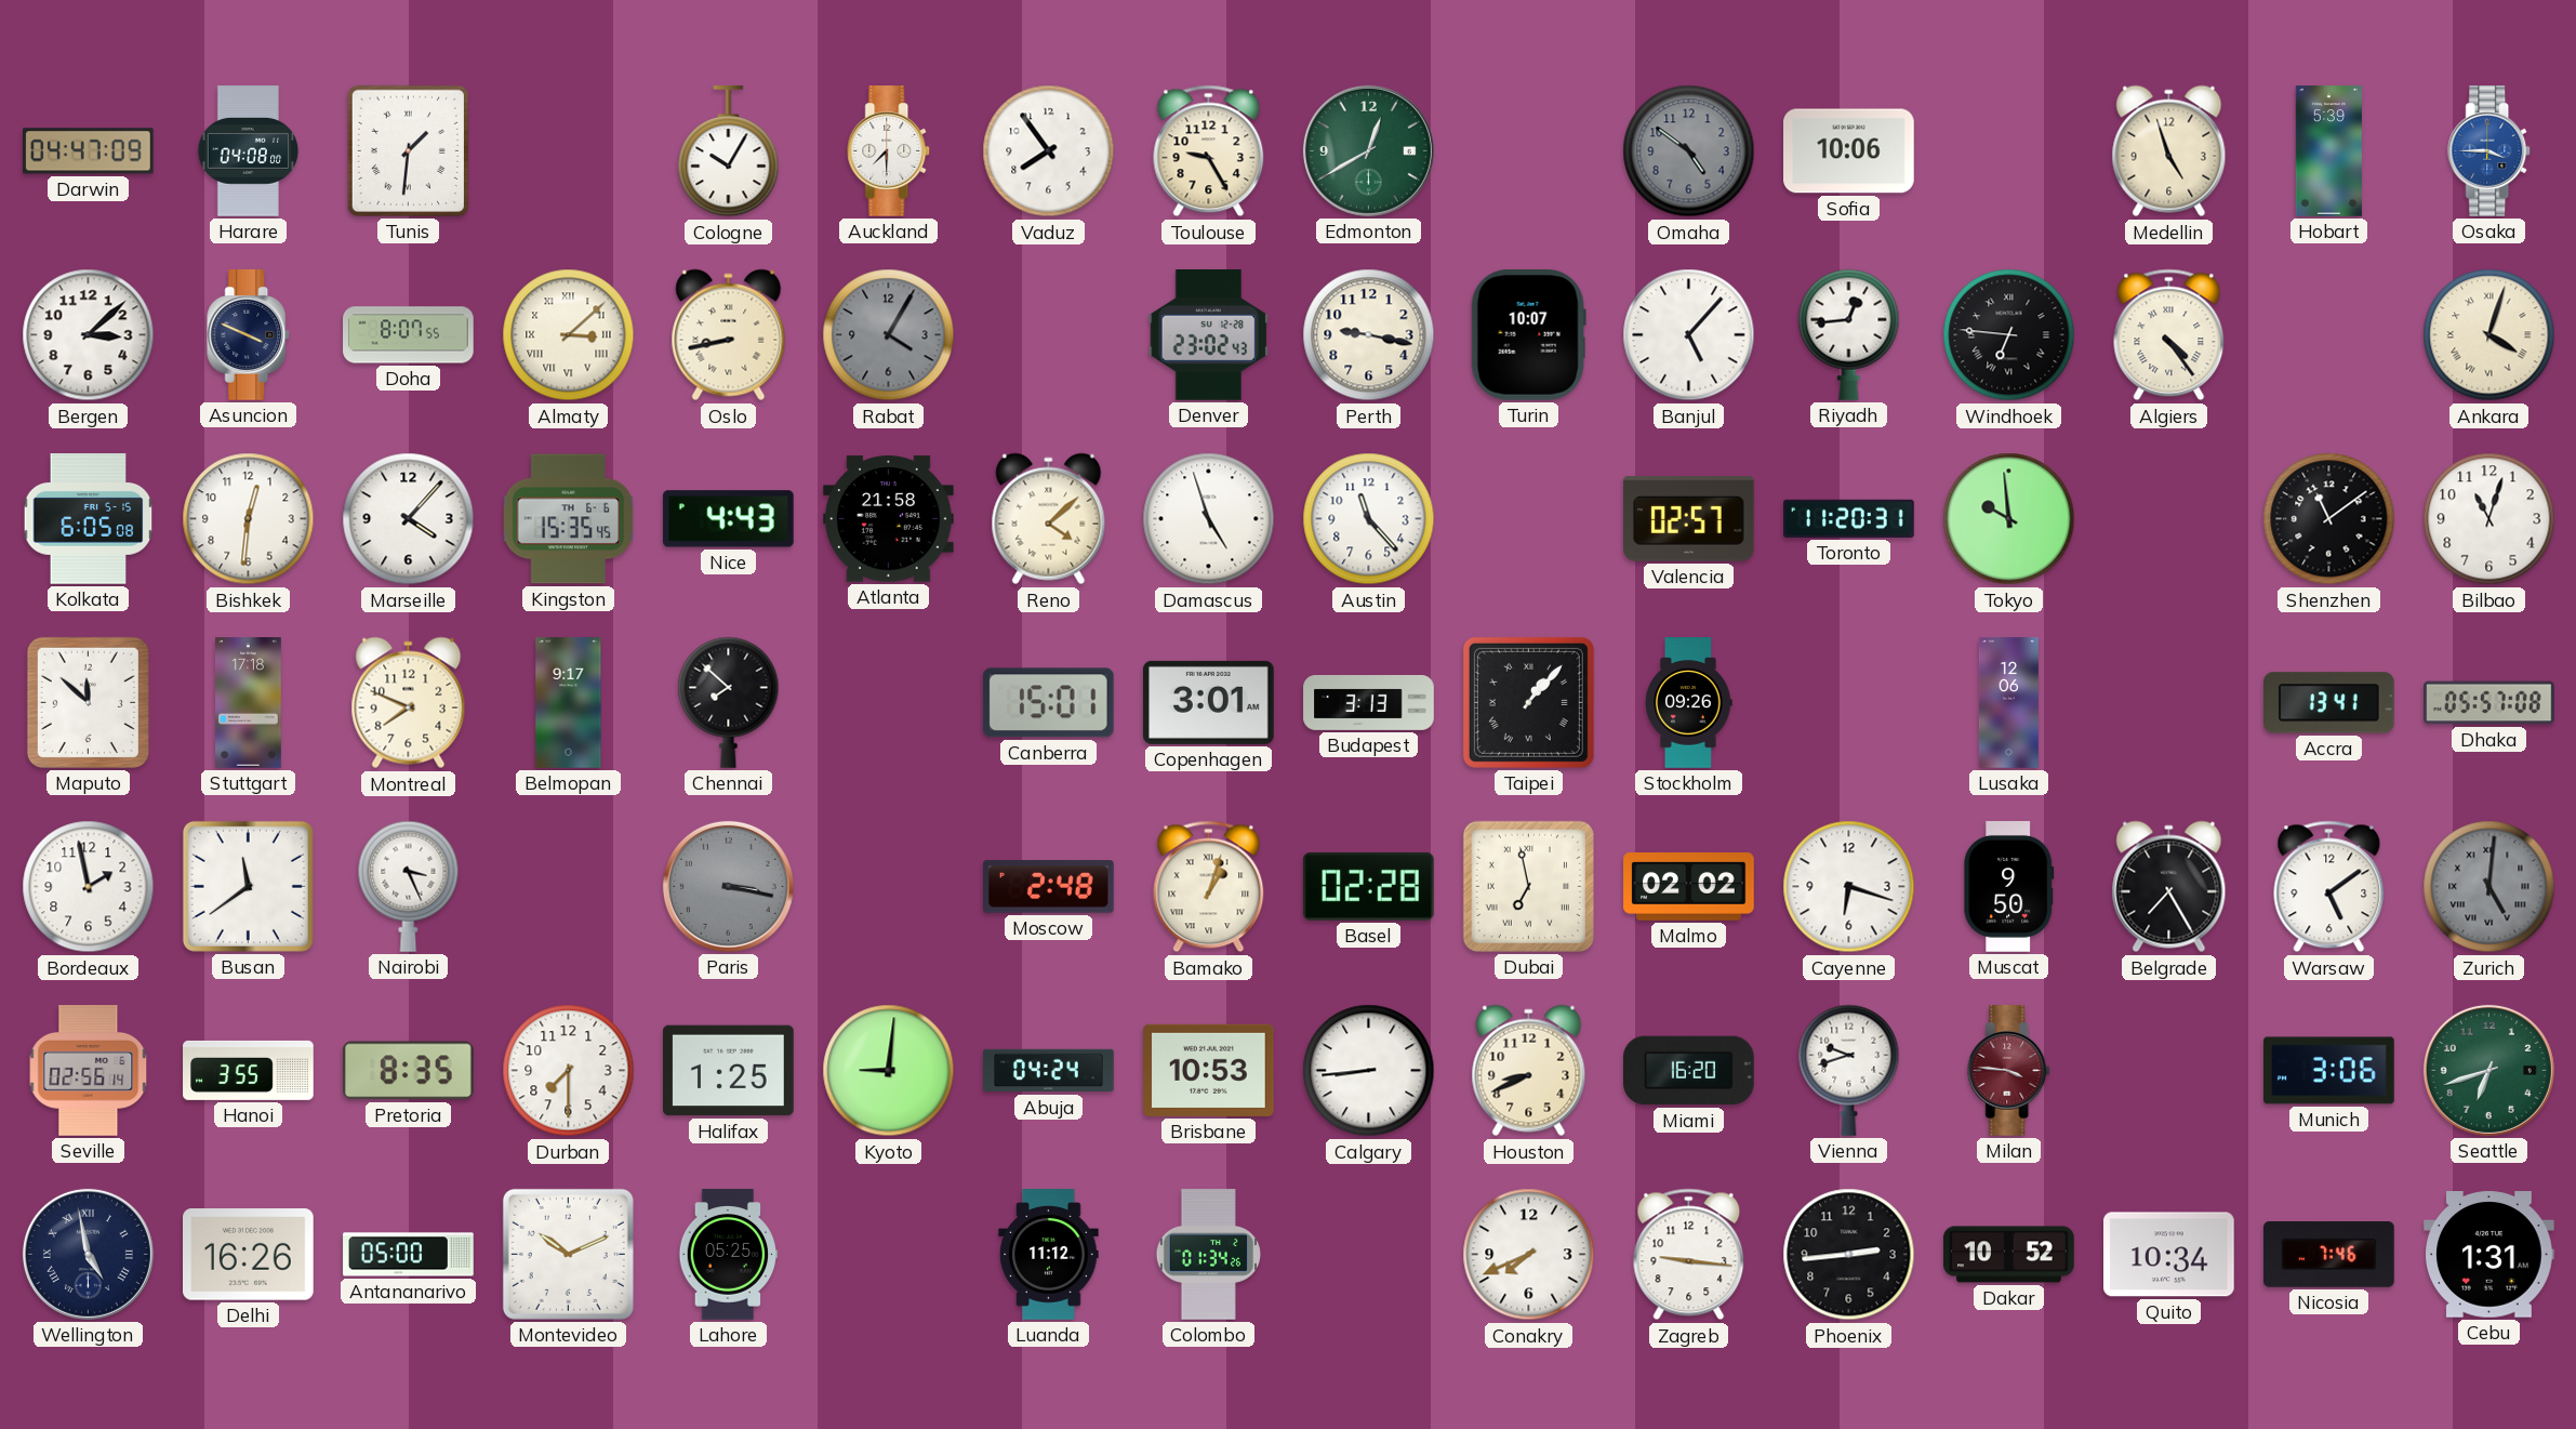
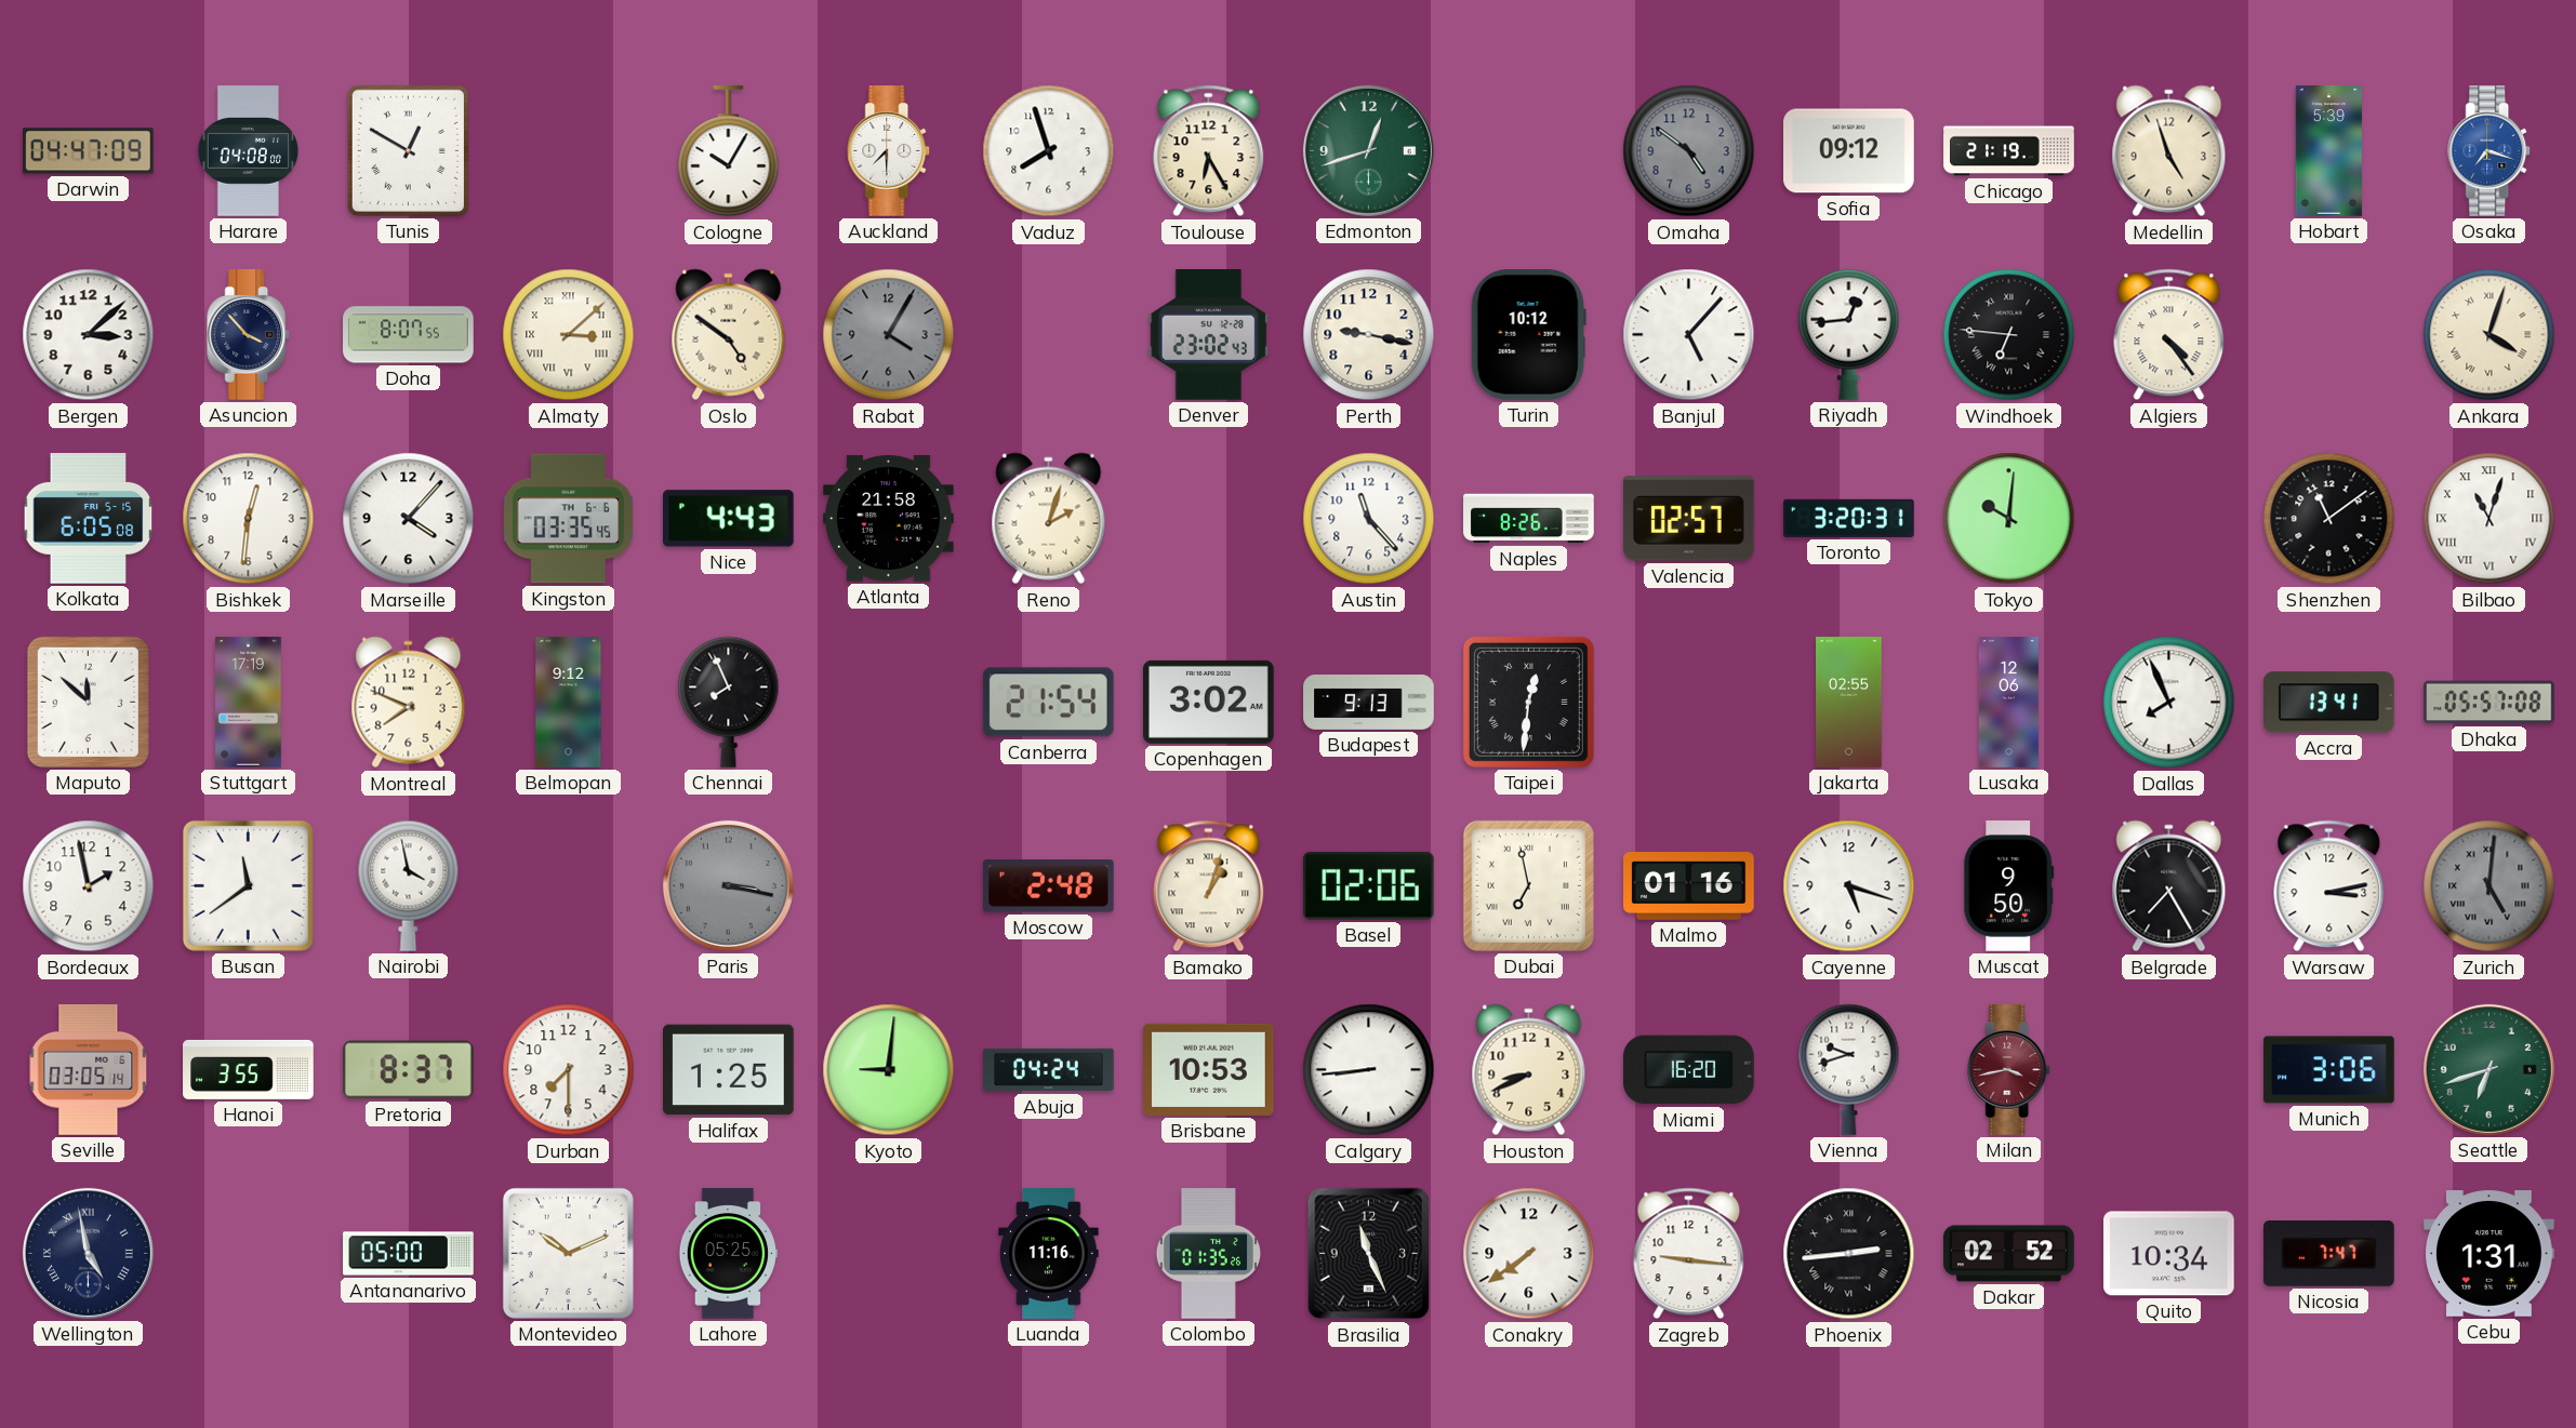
Tunis: 1:31 -> 12:50
Vaduz: 7:54 -> 7:57
Toulouse: 9:25 -> 6:25
Edmonton: 12:40 -> 12:42
Sofia: 10:06 -> 09:12
Chicago: none -> 21:19
Osaka: 3:45 -> 7:18
Asuncion: 3:49 -> 3:53
Oslo: 8:43 -> 4:51
Turin: 10:07 -> 10:12
Kingston: 15:35 -> 03:35
Reno: 4:08 -> 2:03
Damascus: 4:57 -> none
Naples: none -> 8:26
Toronto: 11:20 -> 3:20
Tokyo: 9:59 -> 10:01
Bilbao numerals: Arabic -> Roman
Stuttgart: 17:18 -> 17:19
Belmopan: 9:17 -> 9:12
Chennai: 7:52 -> 7:56
Canberra: 15:01 -> 21:54
Copenhagen: 3:01 -> 3:02
Budapest: 3:13 -> 9:13
Taipei: 1:07 -> 12:31
Stockholm: 09:26 -> none
Jakarta: none -> 02:55
Dallas: none -> 7:56
Nairobi: 3:26 -> 3:58
Basel: 02:28 -> 02:06
Malmo: 02:02 -> 01:16
Cayenne: 6:18 -> 5:18
Warsaw: 5:09 -> 3:13
Seville: 02:56 -> 03:05
Pretoria: 8:35 -> 8:37
Milan: 3:46 -> 3:43
Delhi: 16:26 -> none
Luanda: 11:12 -> 11:16
Colombo: 01:34 -> 01:35
Brasilia: none -> 11:26
Conakry: 7:41 -> 7:39
Phoenix numerals: Arabic -> Roman
Dakar: 10:52 -> 02:52
Nicosia: 7:46 -> 7:47
